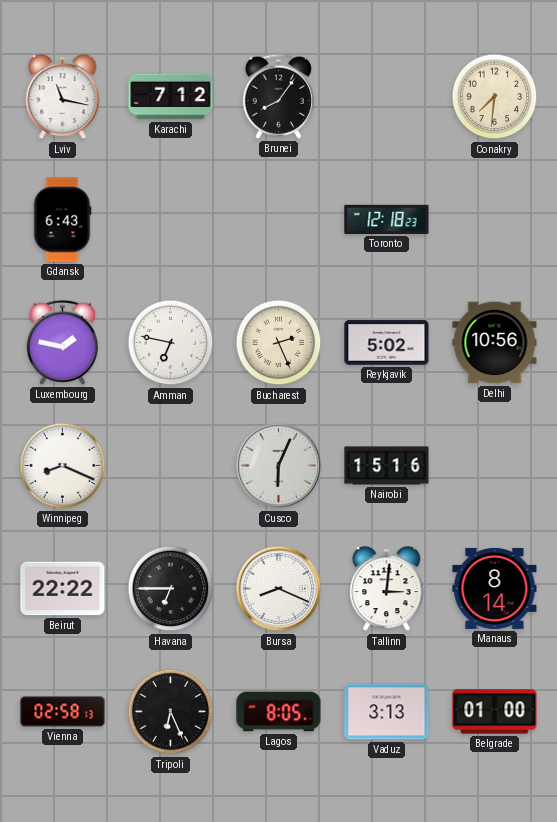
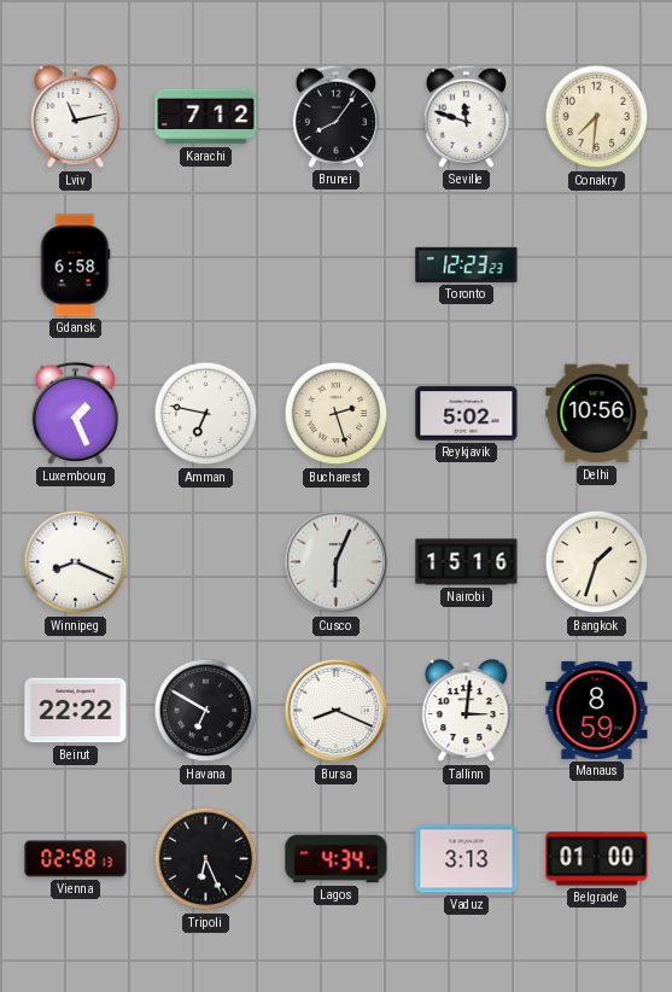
Lviv: 11:17 -> 11:13
Seville: none -> 11:48
Gdansk: 6:43 -> 6:58
Toronto: 12:18 -> 12:23
Luxembourg: 1:47 -> 1:26
Bucharest: 2:26 -> 2:27
Bangkok: none -> 1:33
Havana: 6:45 -> 6:50
Manaus: 8:14 -> 8:59
Lagos: 8:05 -> 4:34
